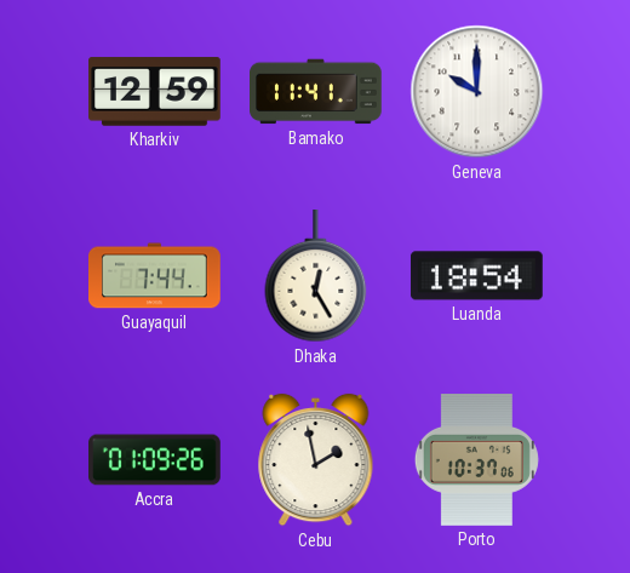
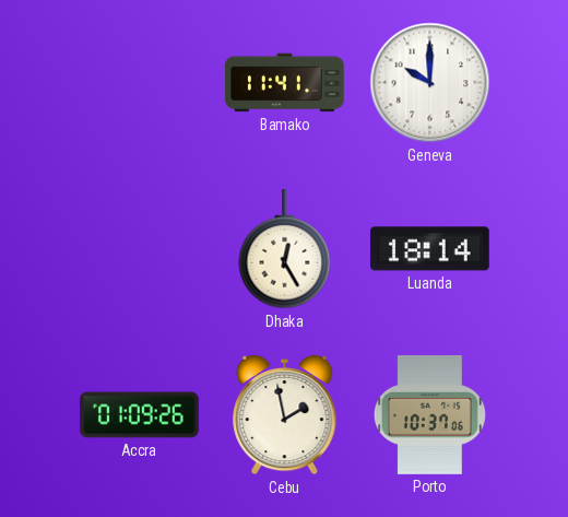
Kharkiv: 12:59 -> none
Guayaquil: 7:44 -> none
Luanda: 18:54 -> 18:14
